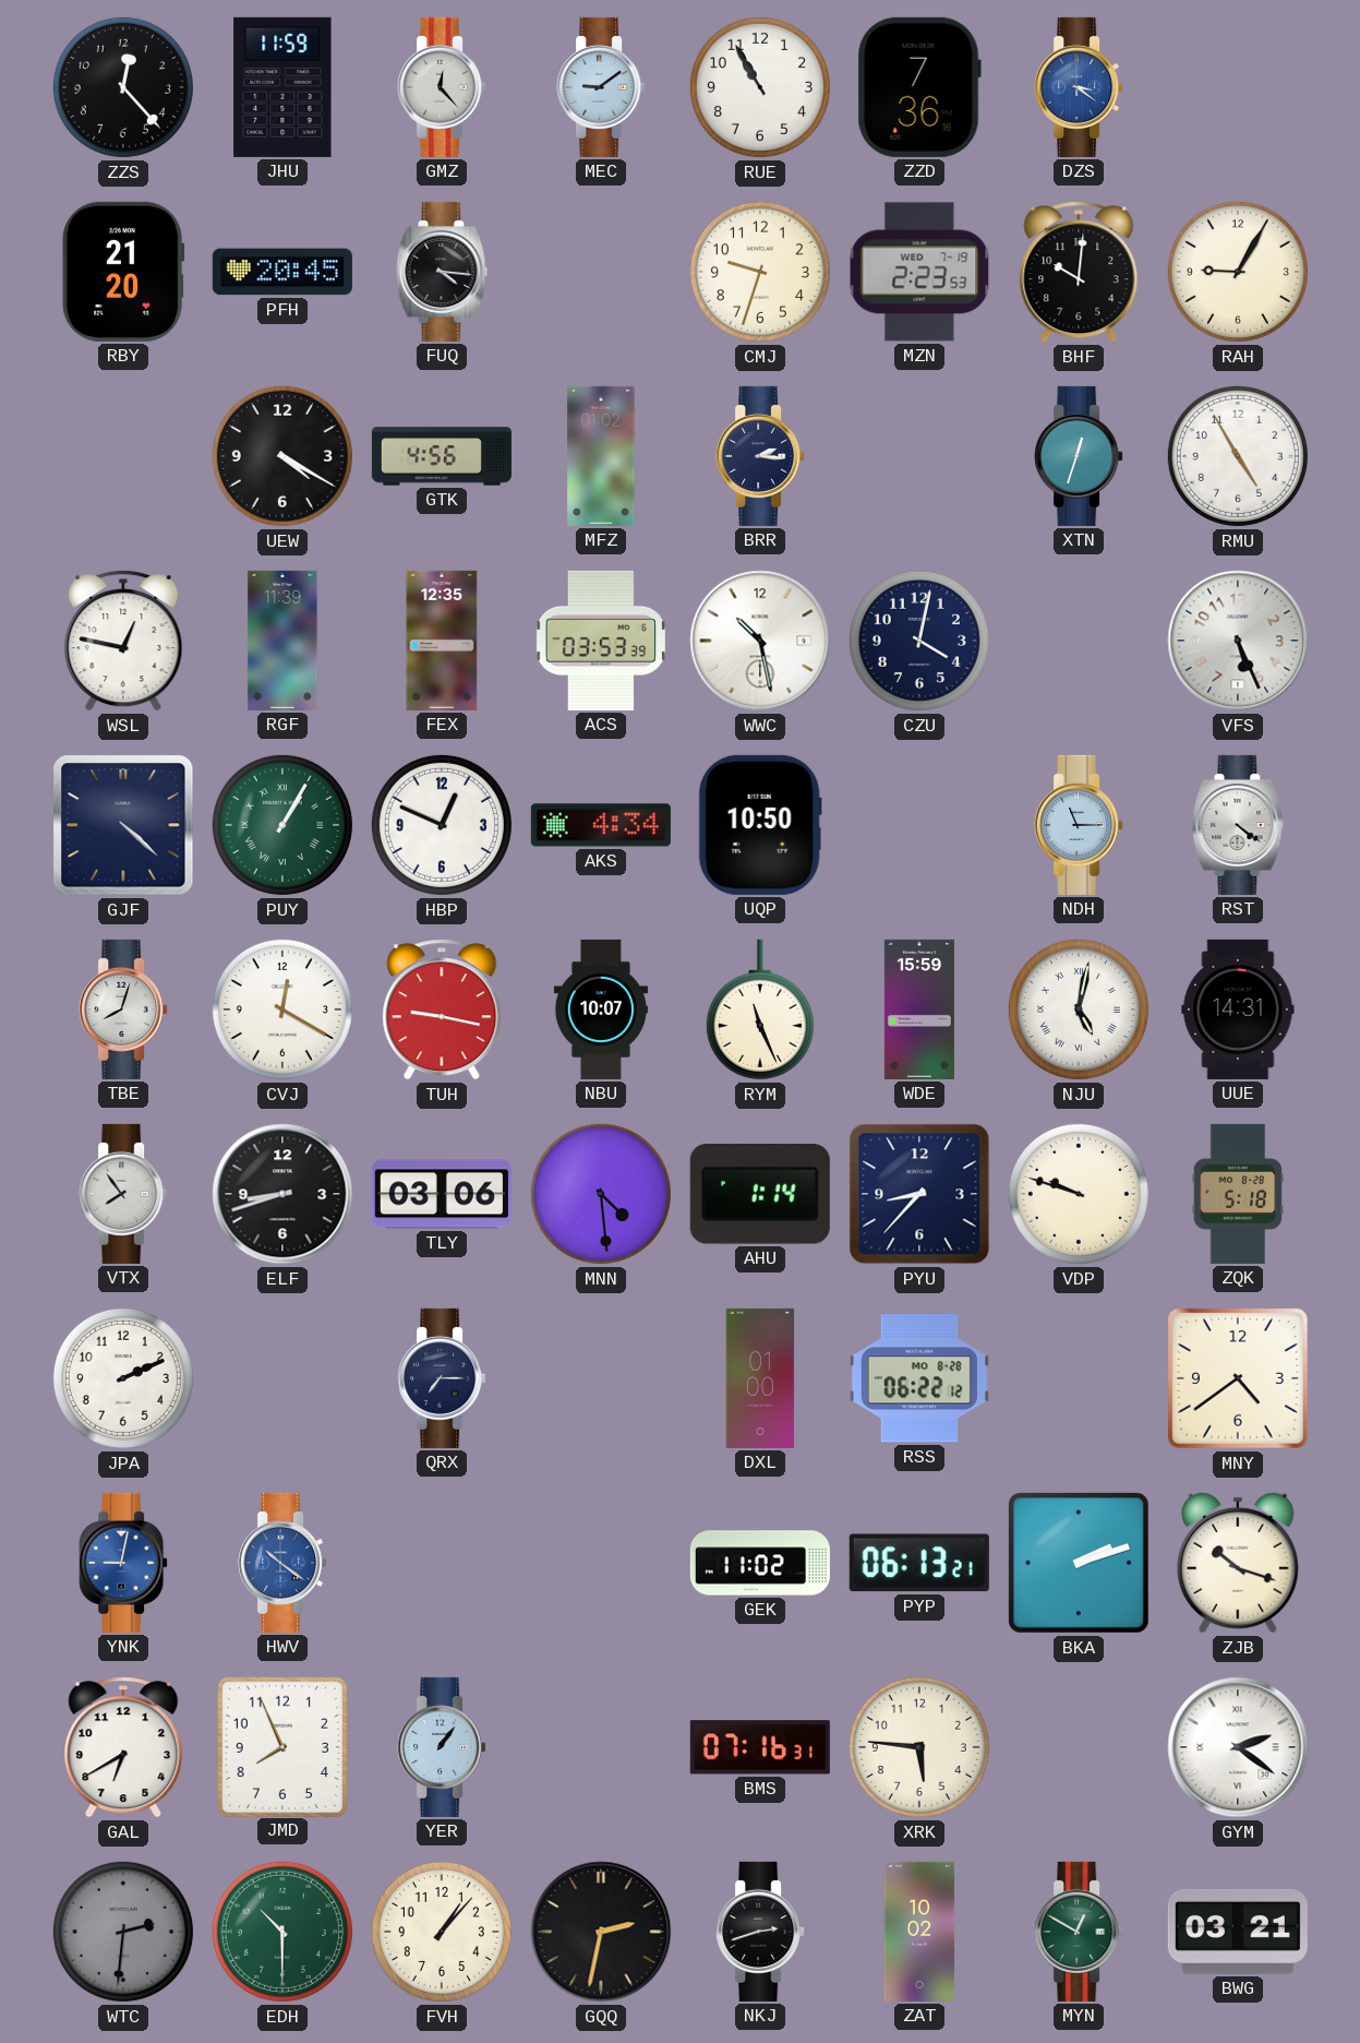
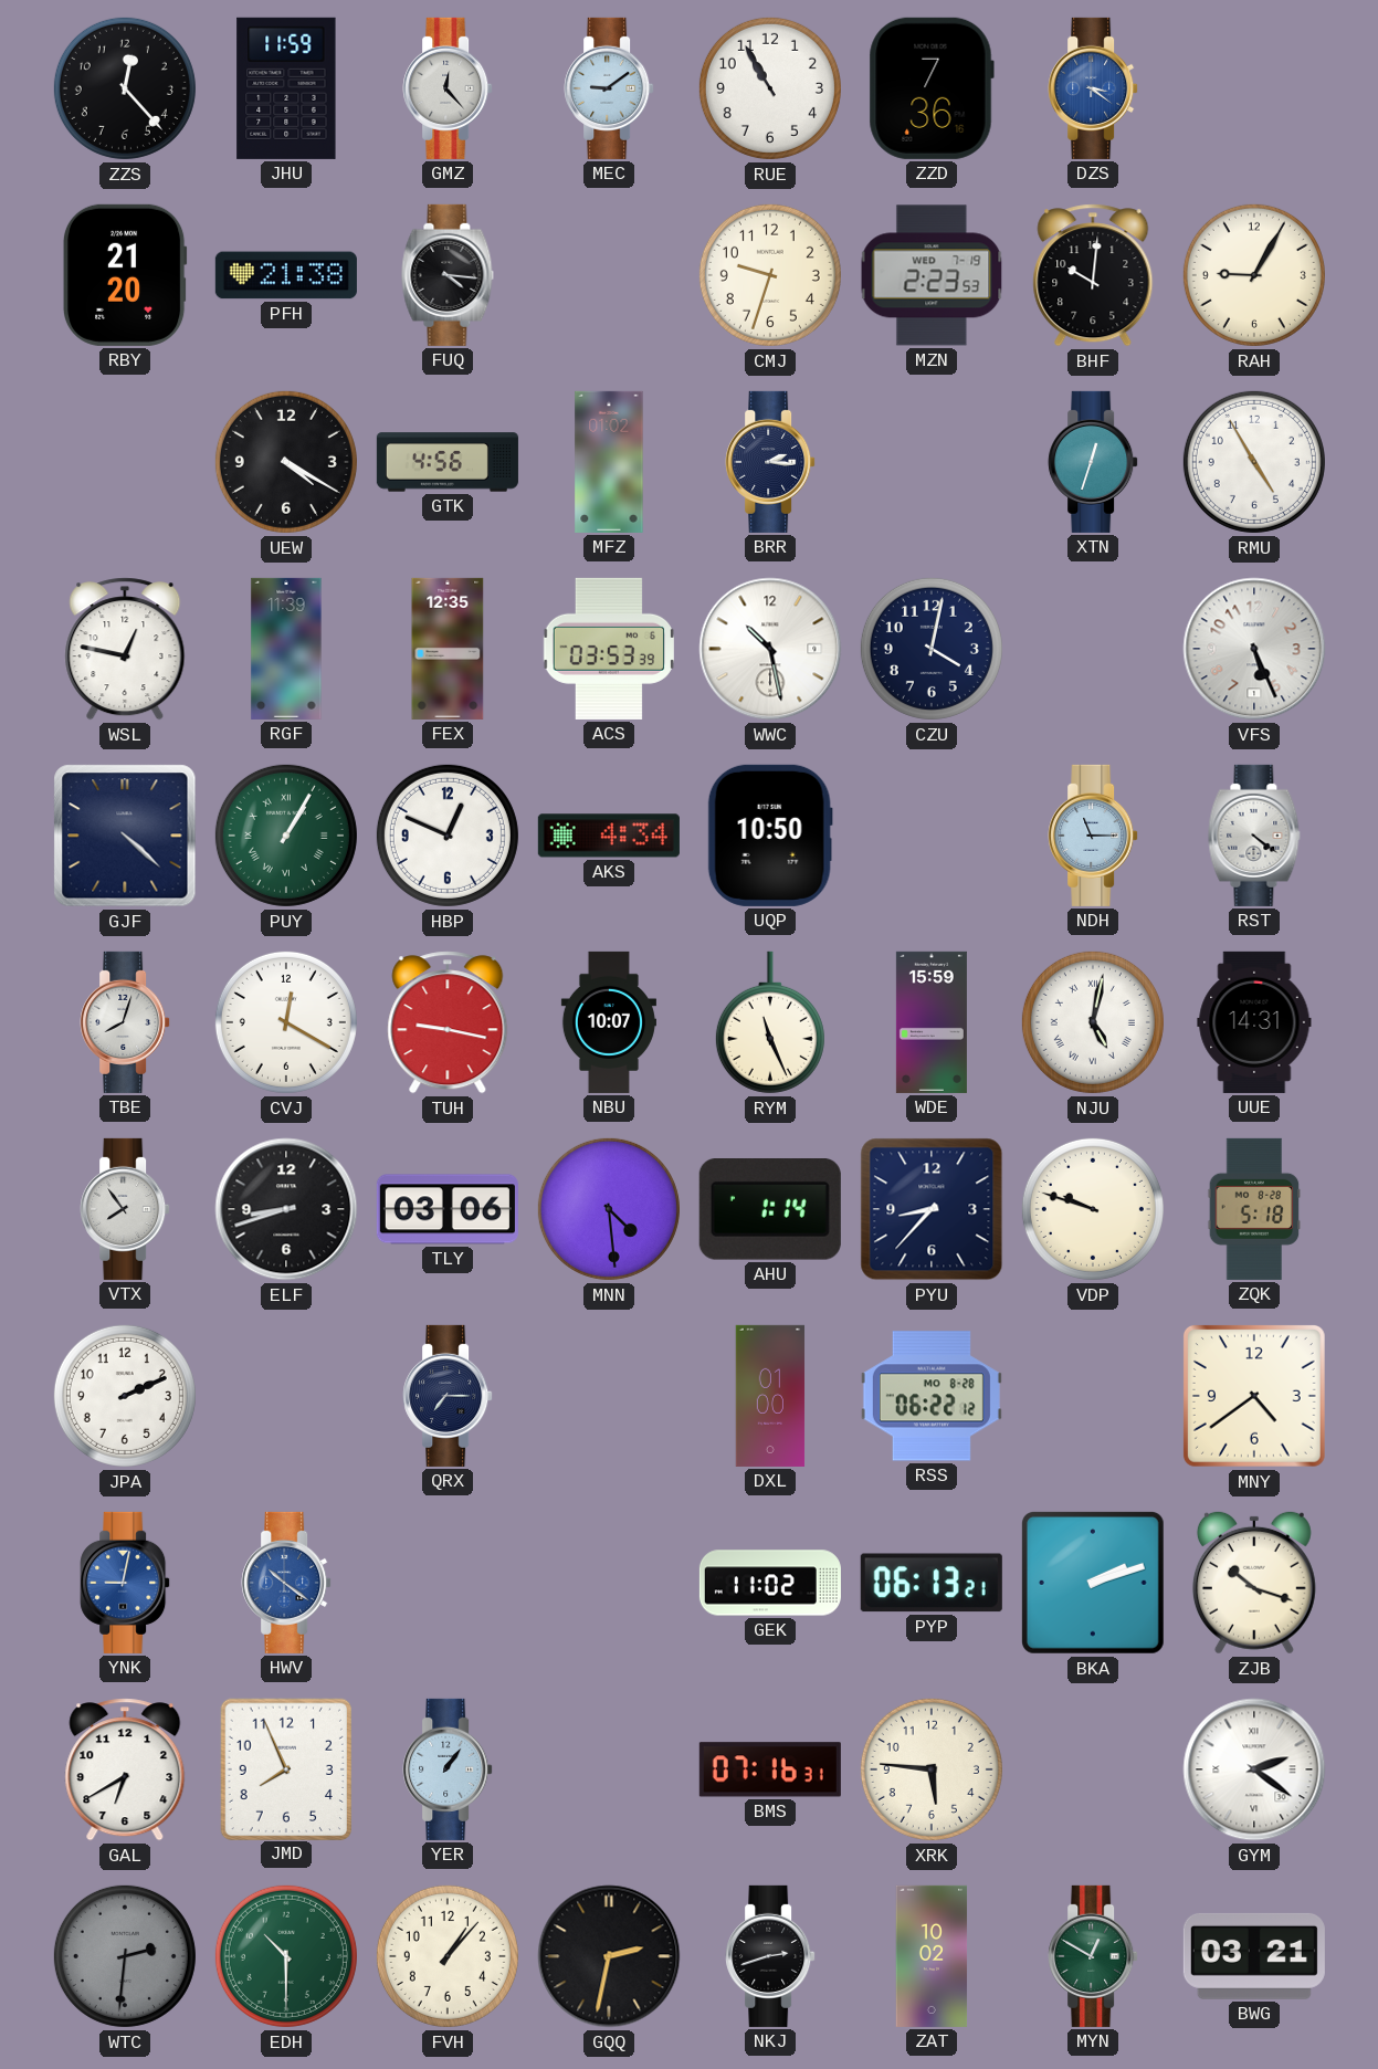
PFH: 20:45 -> 21:38
